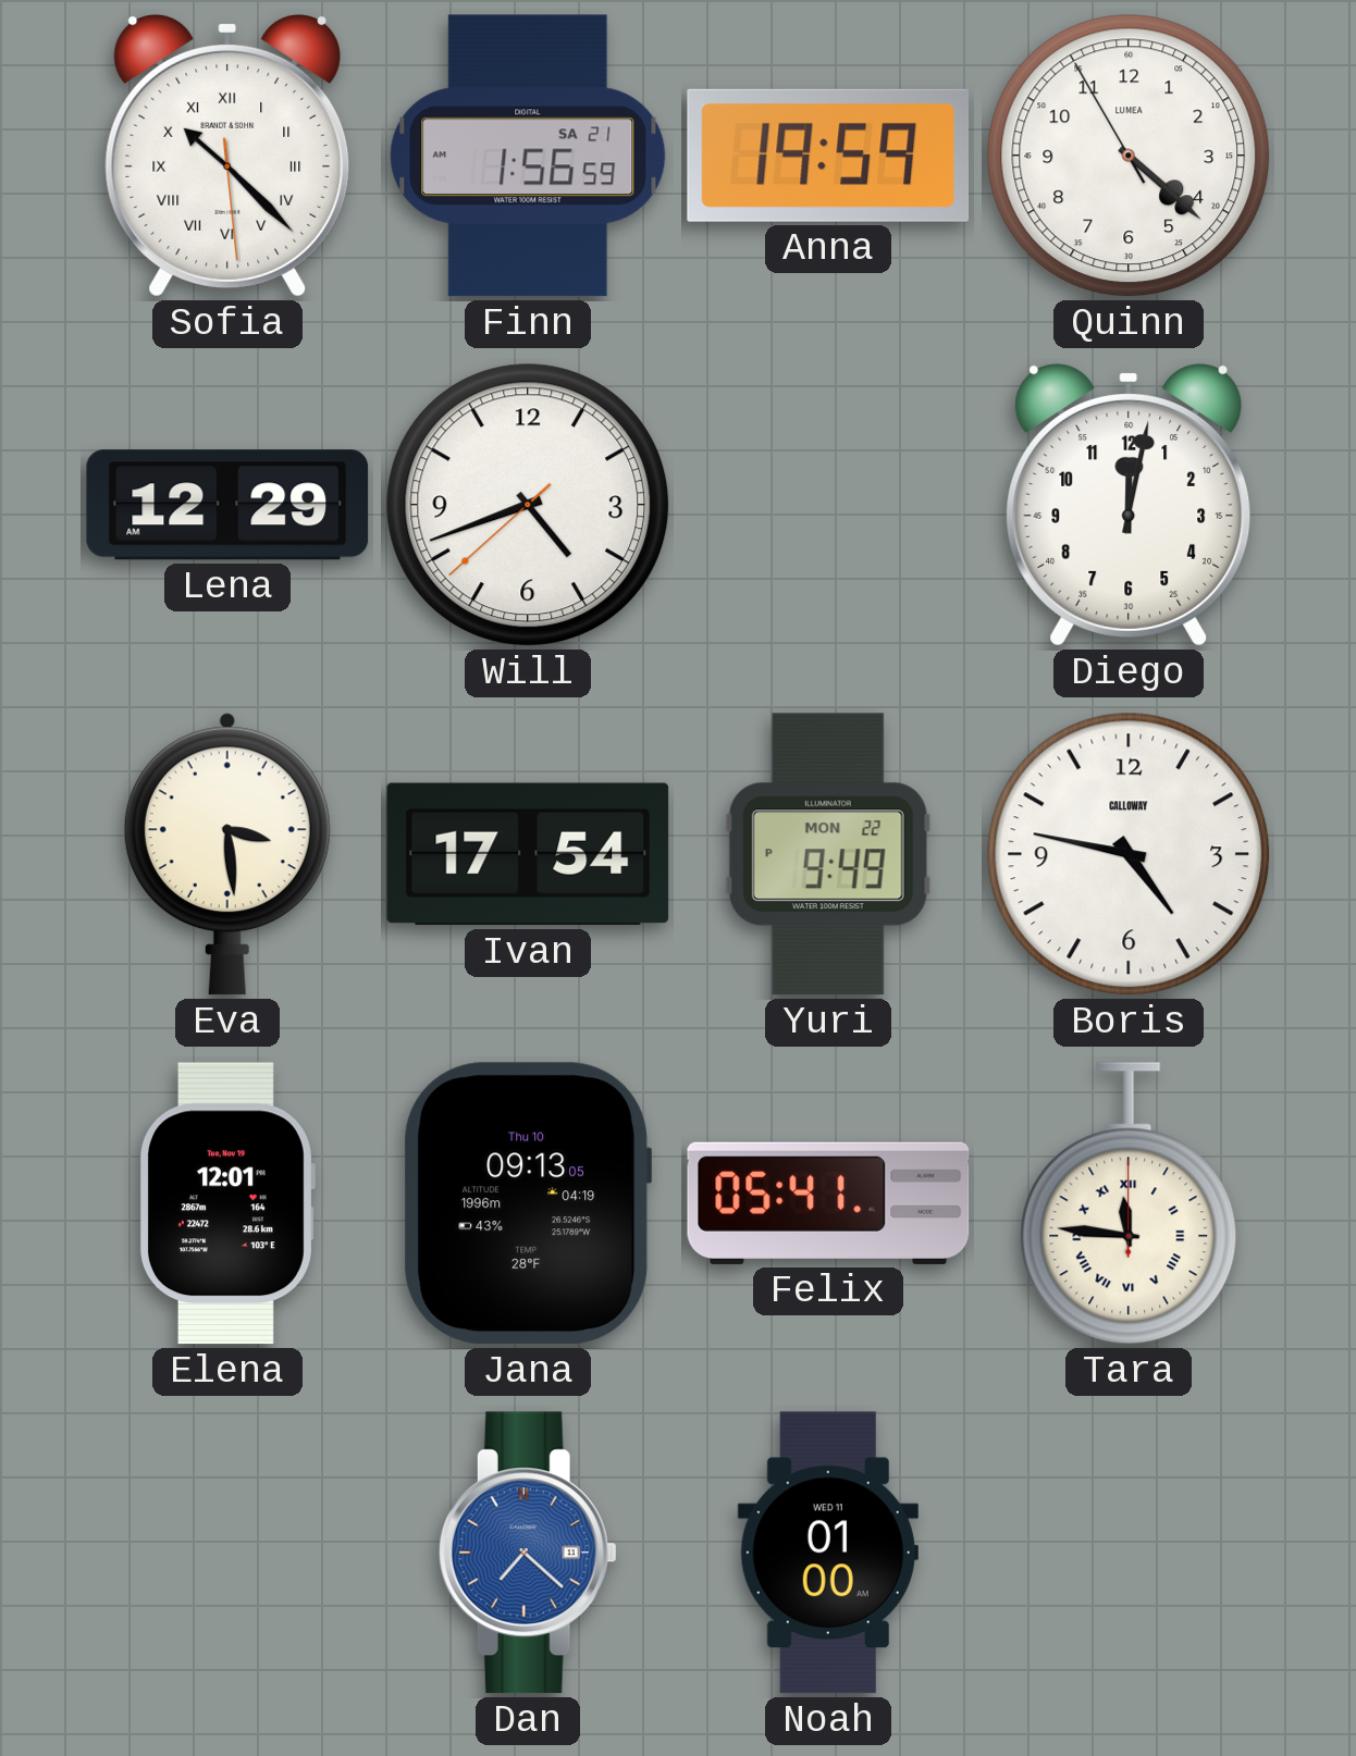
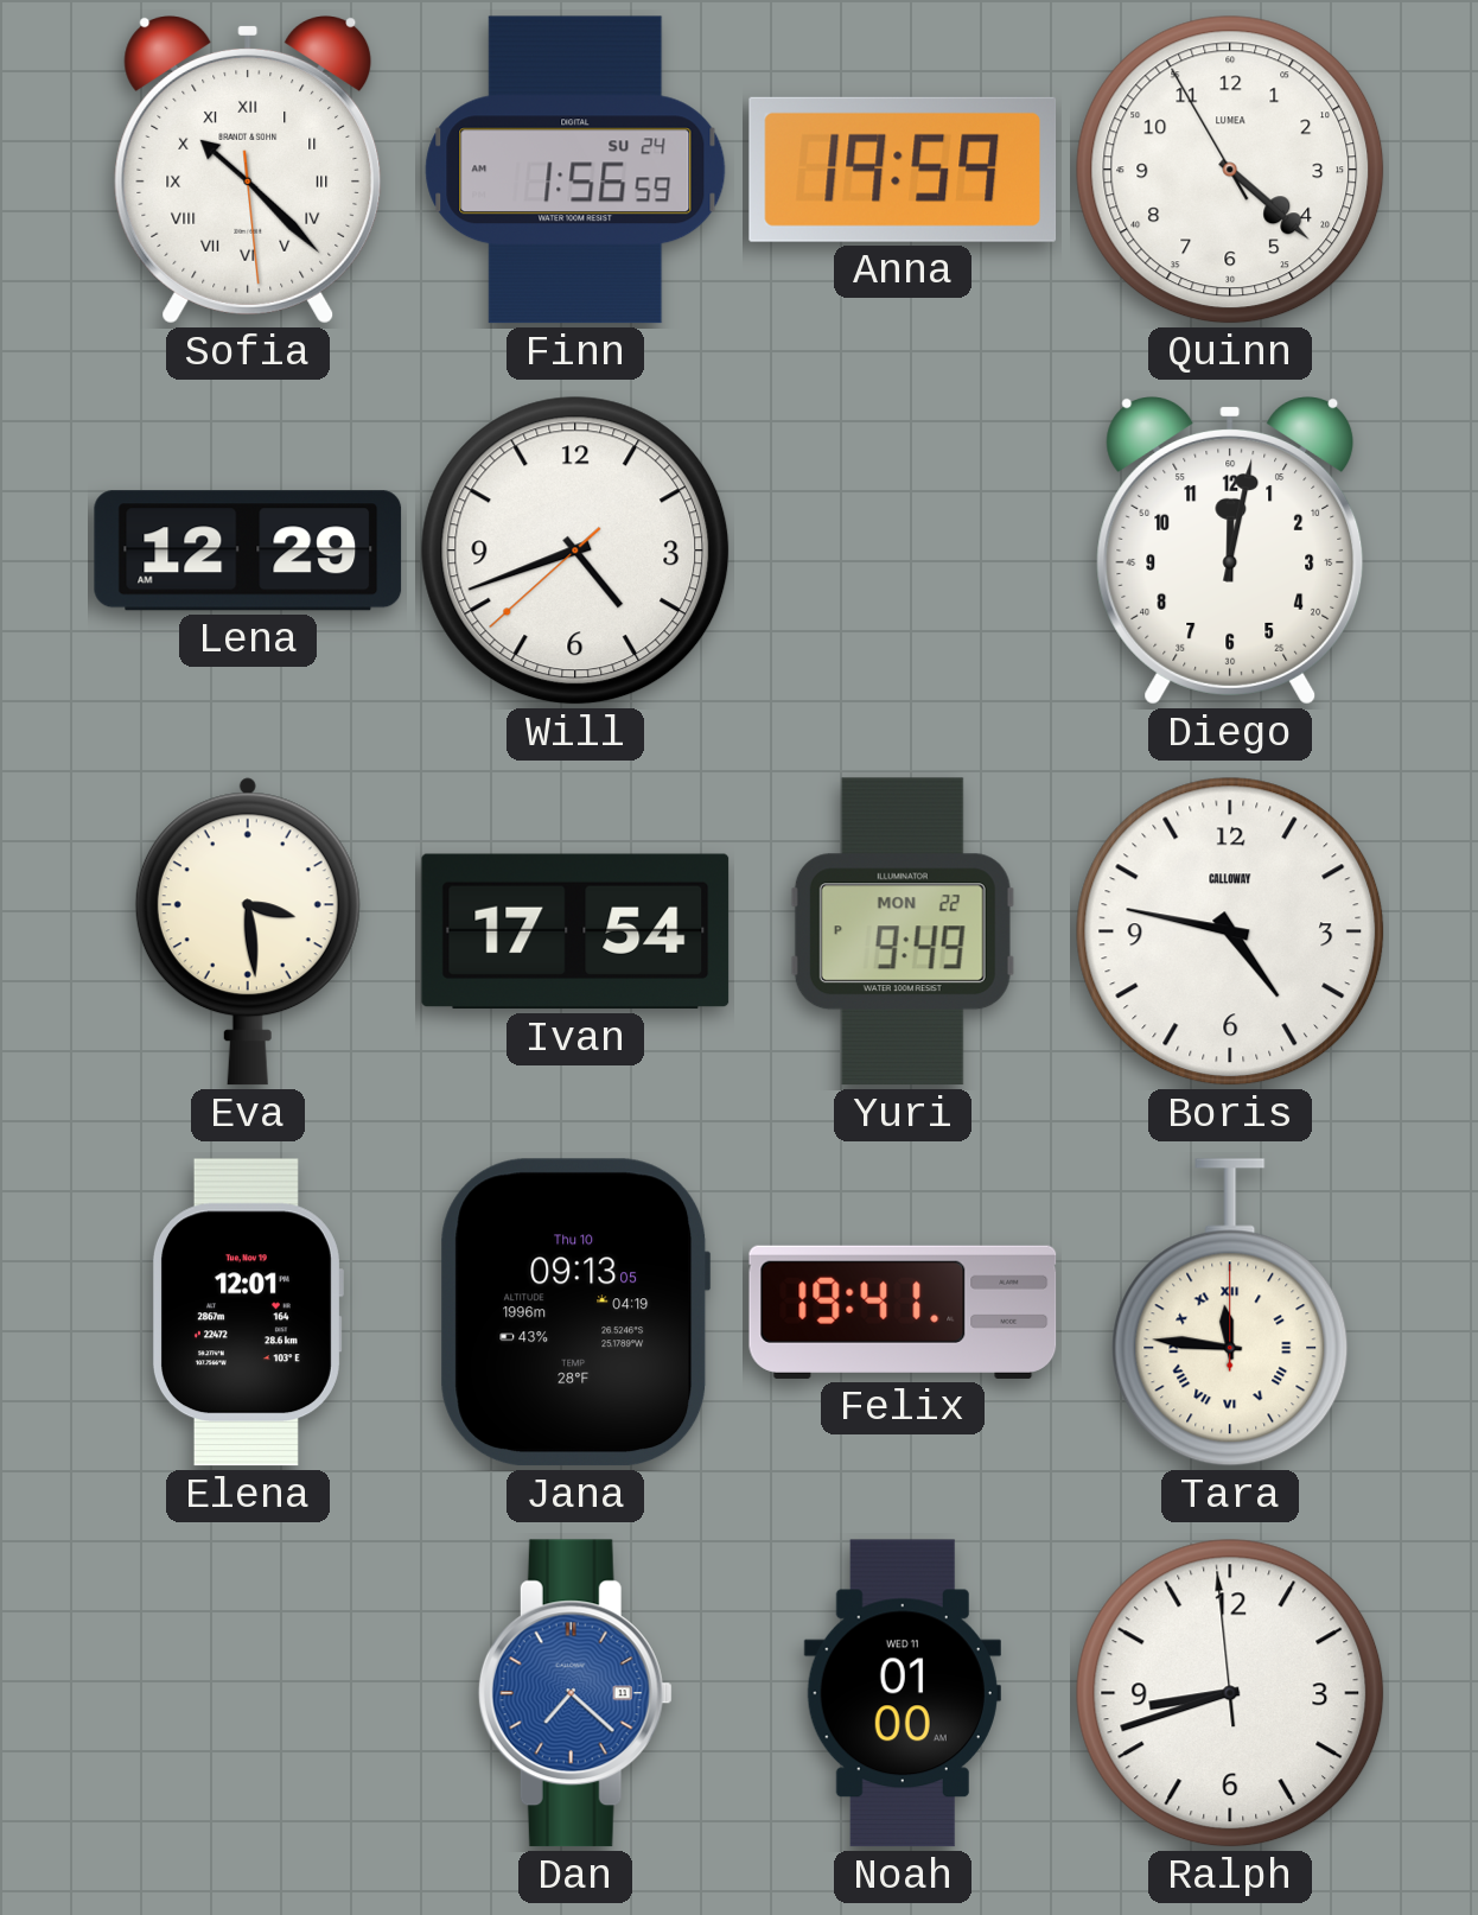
Finn date: SA 21 -> SU 24
Felix: 05:41 -> 19:41
Ralph: none -> 8:41
